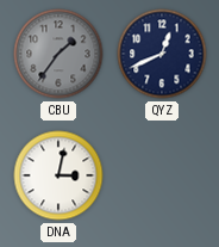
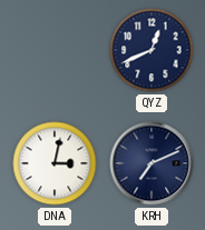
CBU: 1:36 -> none
KRH: none -> 7:11
